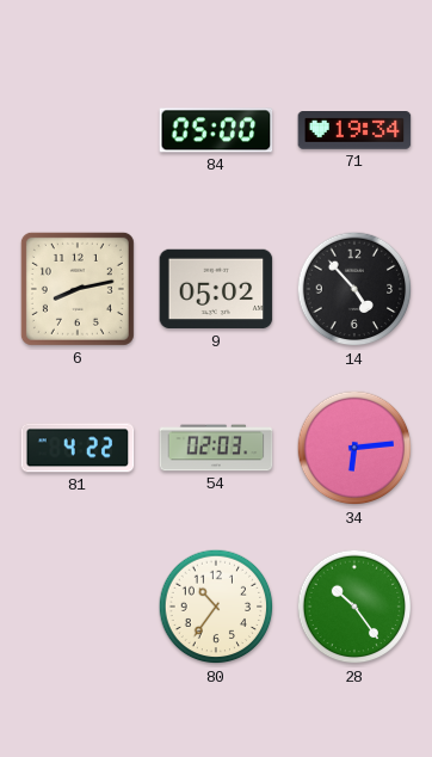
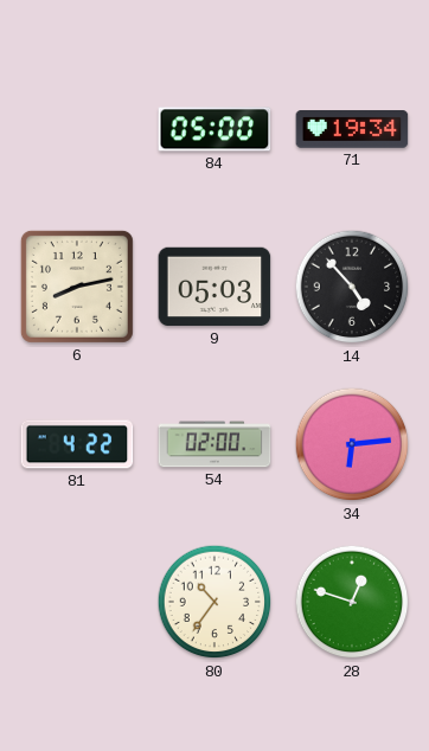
9: 05:02 -> 05:03
54: 02:03 -> 02:00
28: 10:24 -> 12:48
